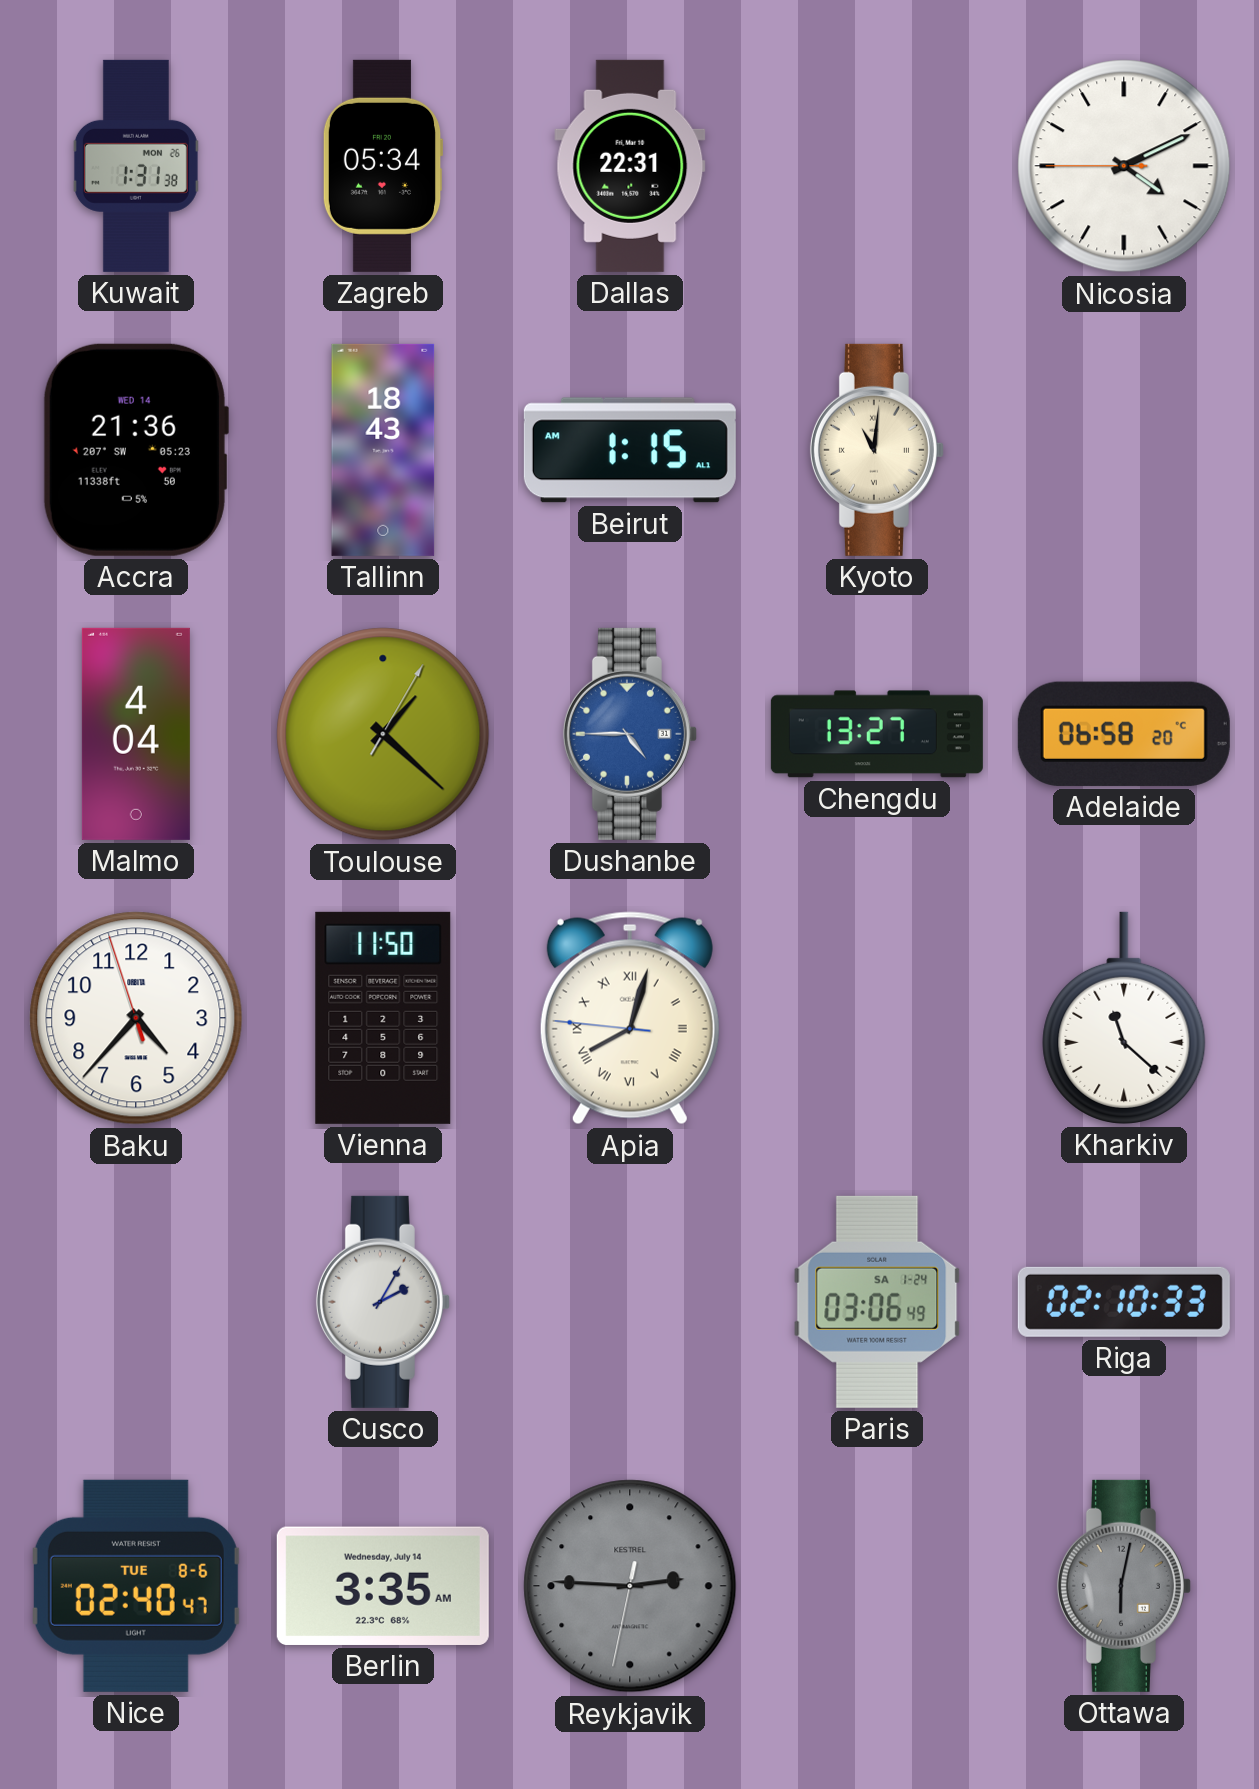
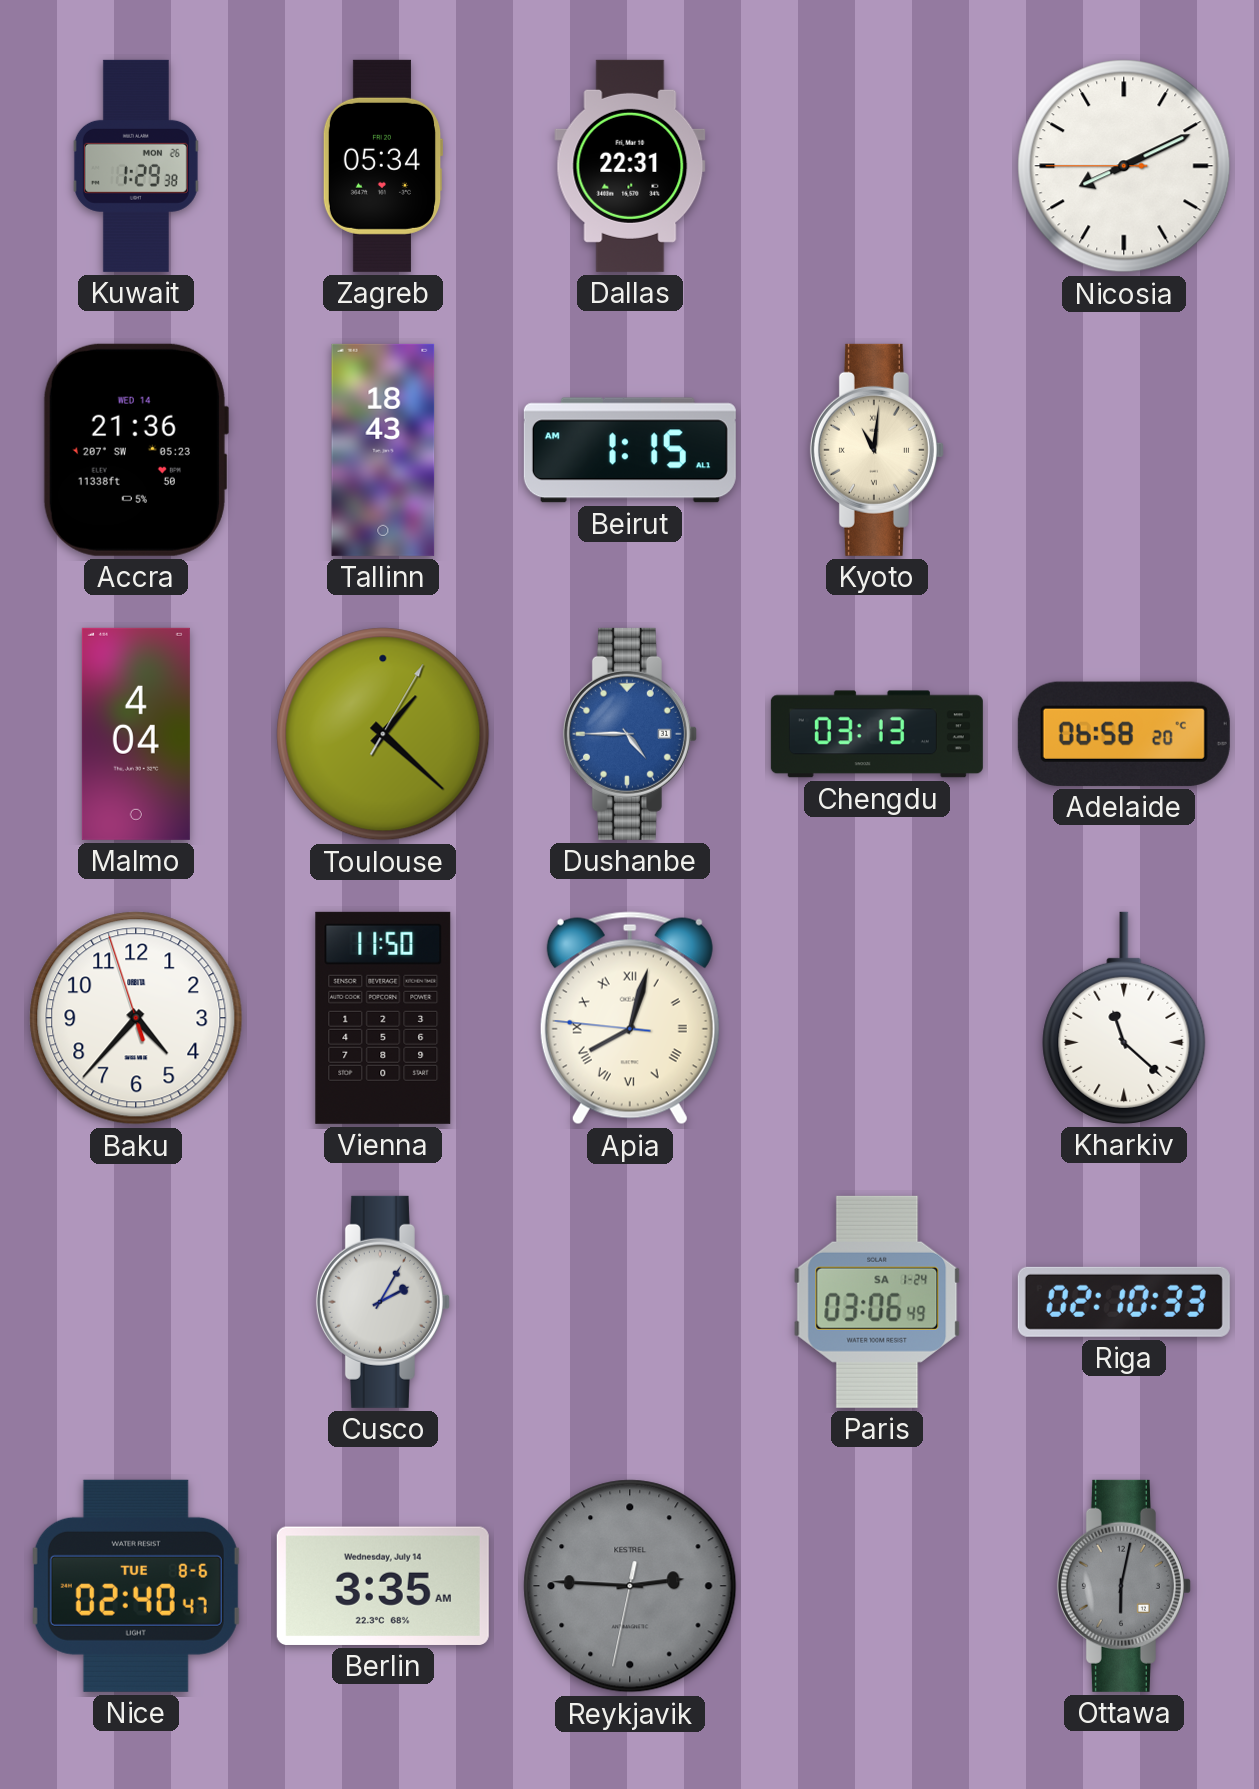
Kuwait: 1:31 -> 1:29
Nicosia: 4:10 -> 8:10
Chengdu: 13:27 -> 03:13
